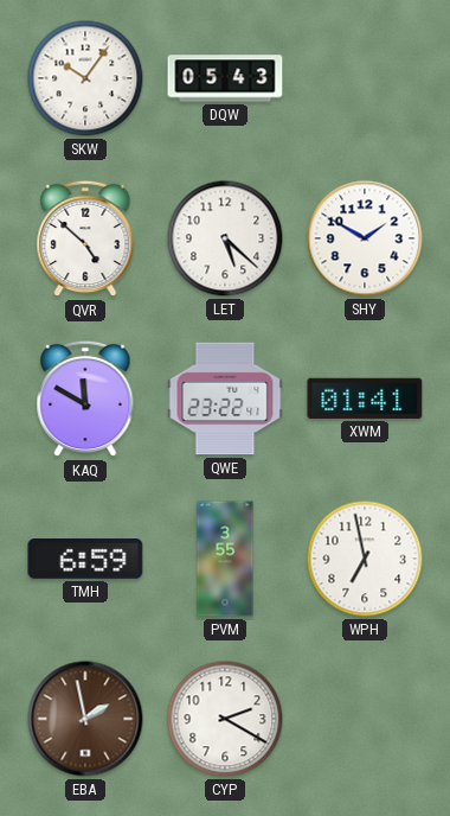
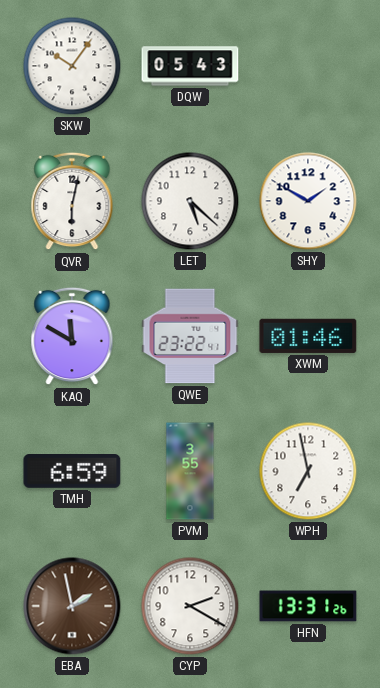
QVR: 4:52 -> 6:02
XWM: 01:41 -> 01:46
HFN: none -> 13:31
